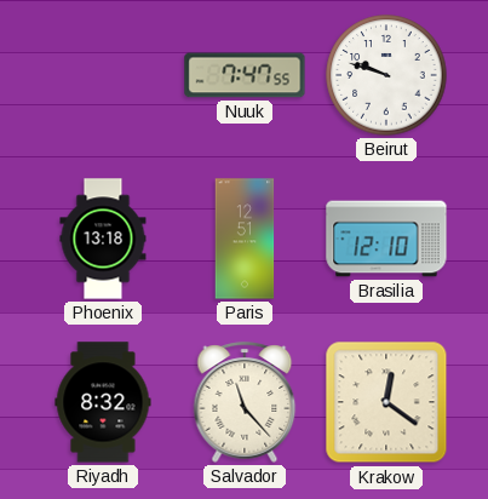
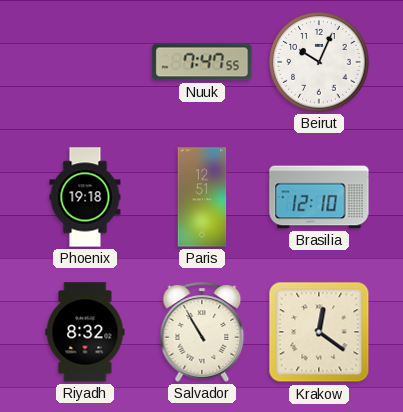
Beirut: 9:48 -> 10:04
Phoenix: 13:18 -> 19:18
Salvador: 11:23 -> 10:55
